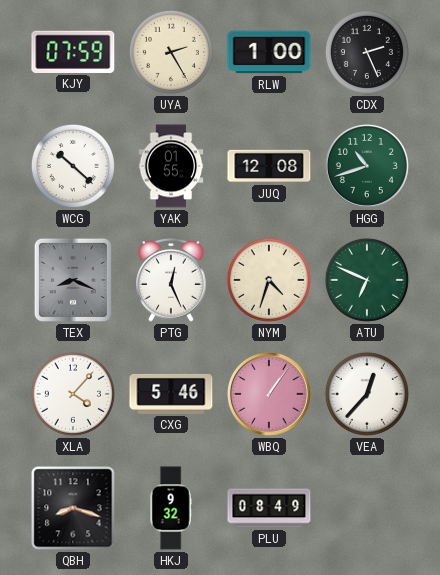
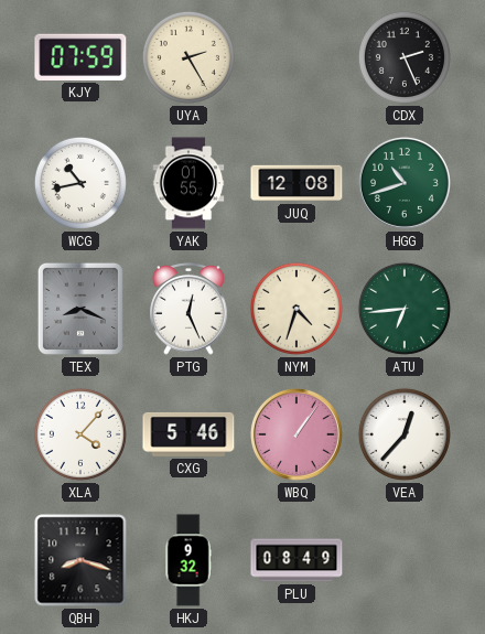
RLW: 1:00 -> none
WCG: 10:22 -> 10:43
ATU: 6:49 -> 6:44
